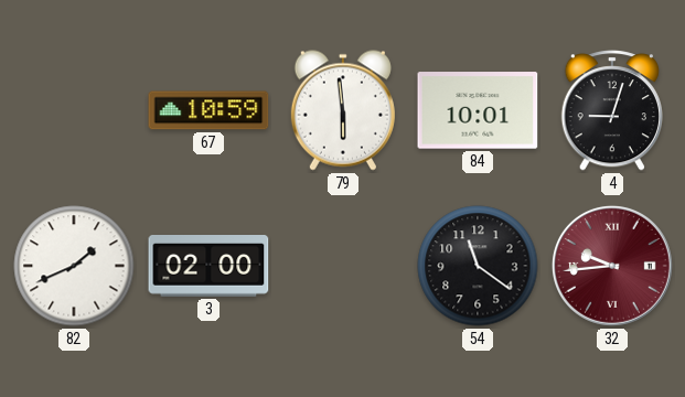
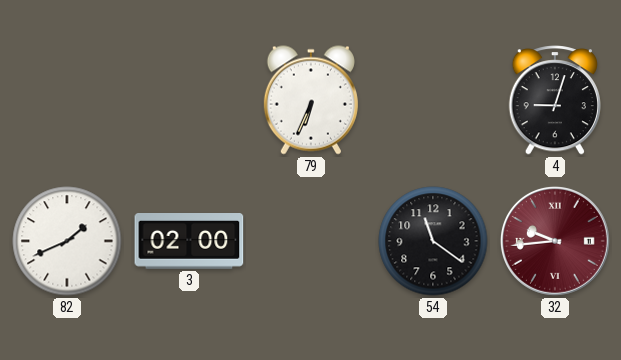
67: 10:59 -> none
79: 5:59 -> 6:34
84: 10:01 -> none
